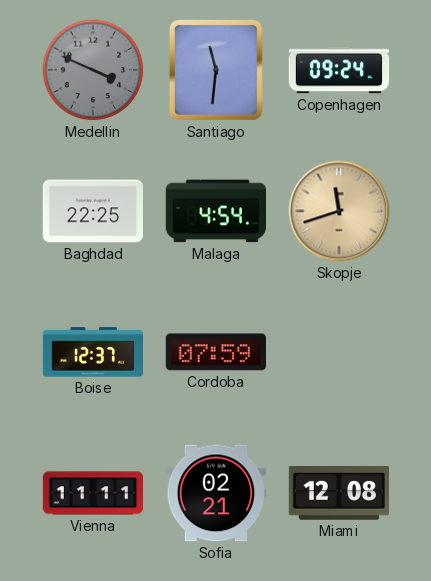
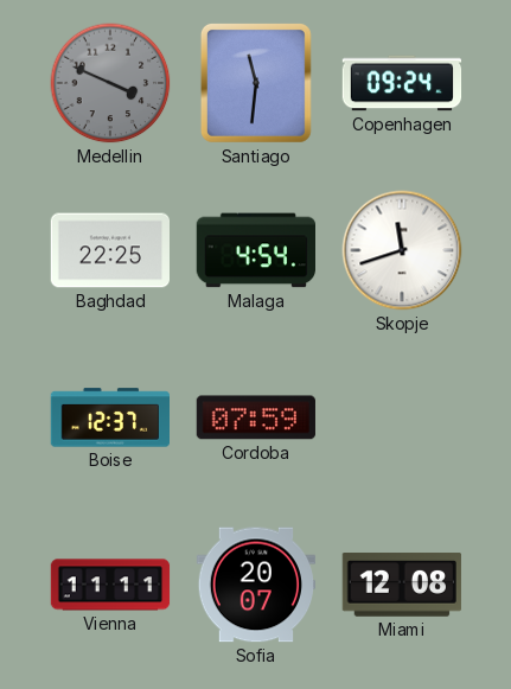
Skopje dial: champagne -> white
Sofia: 02:21 -> 20:07
